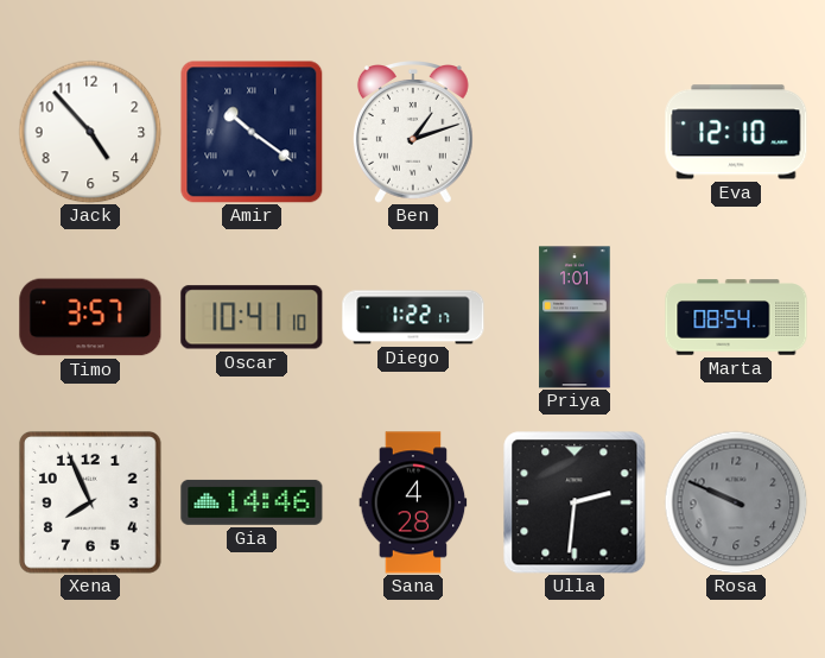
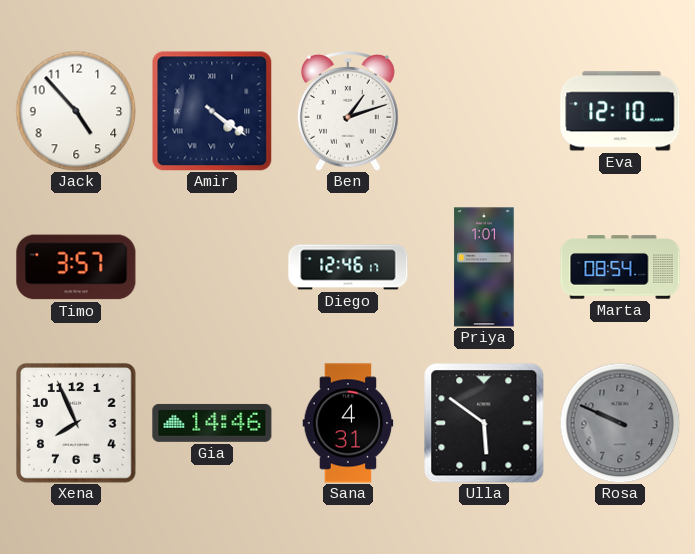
Amir: 10:21 -> 4:21
Oscar: 10:41 -> none
Diego: 1:22 -> 12:46
Sana: 4:28 -> 4:31
Ulla: 2:31 -> 5:51
